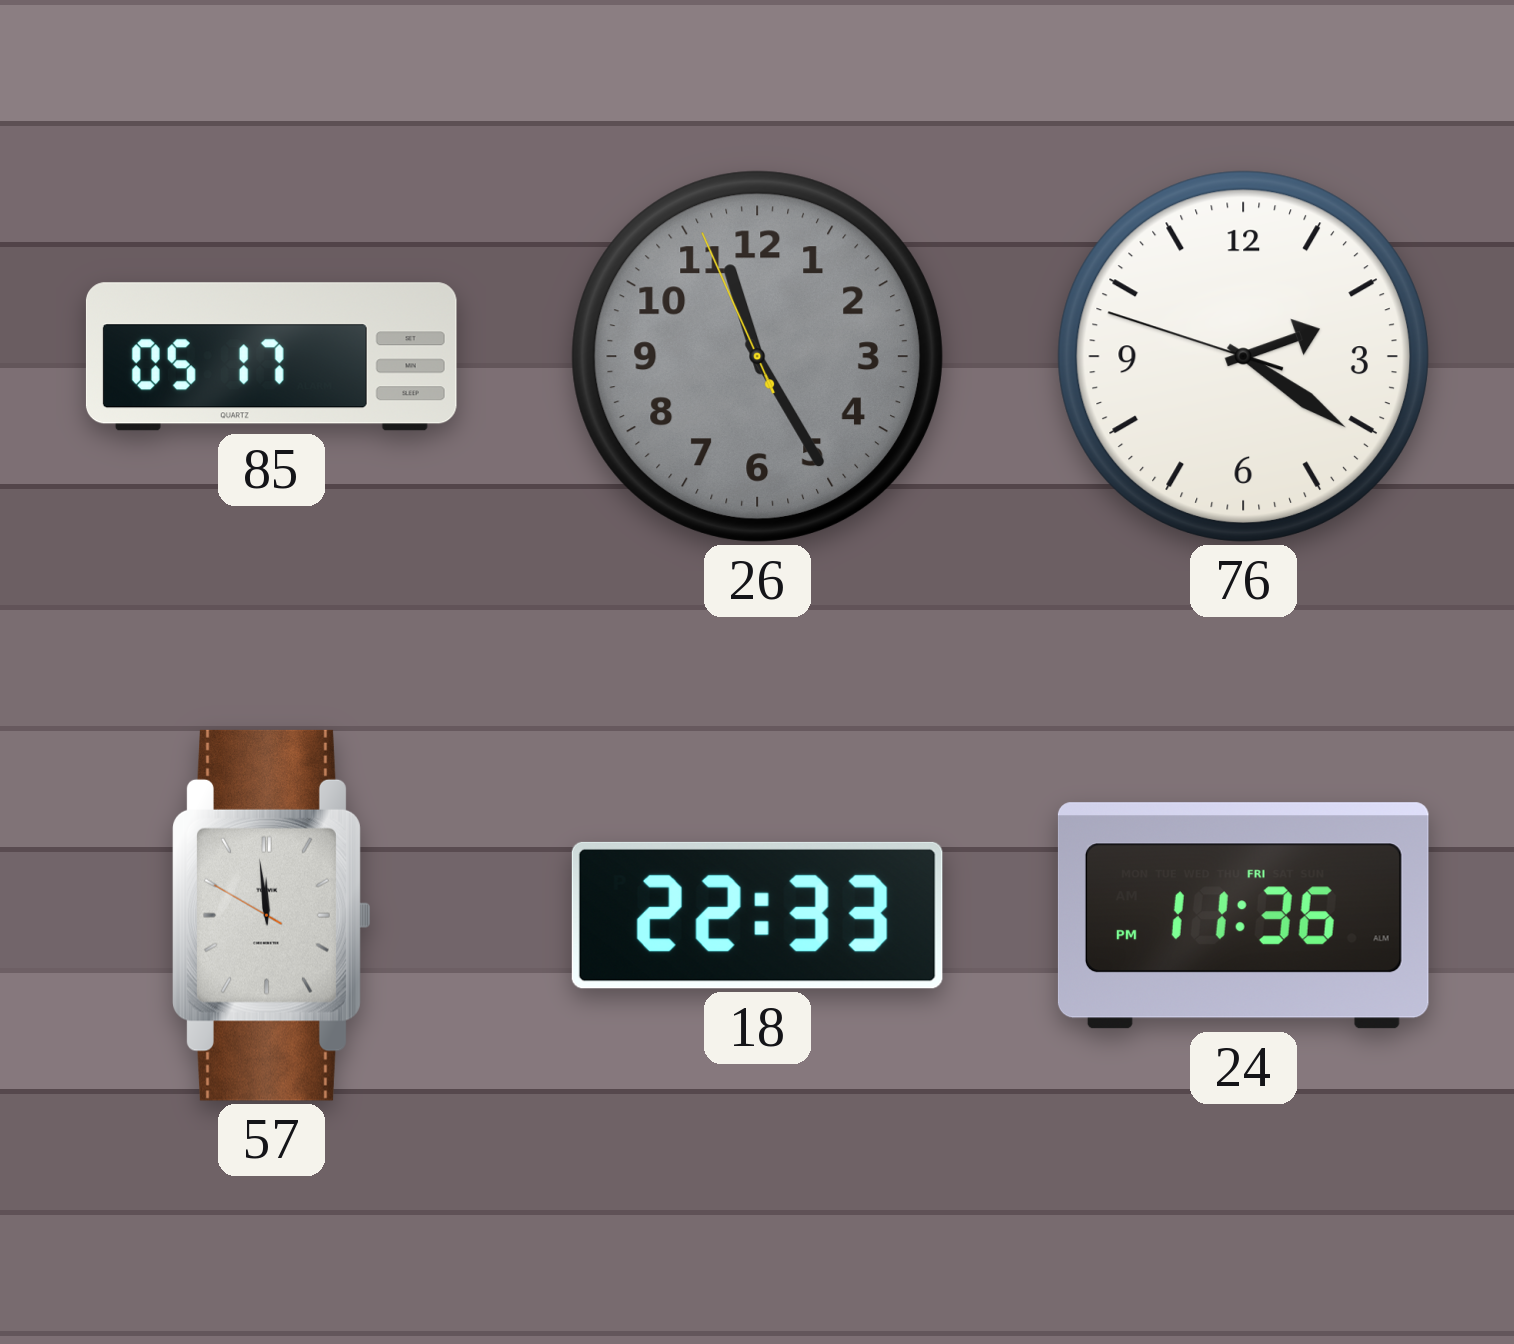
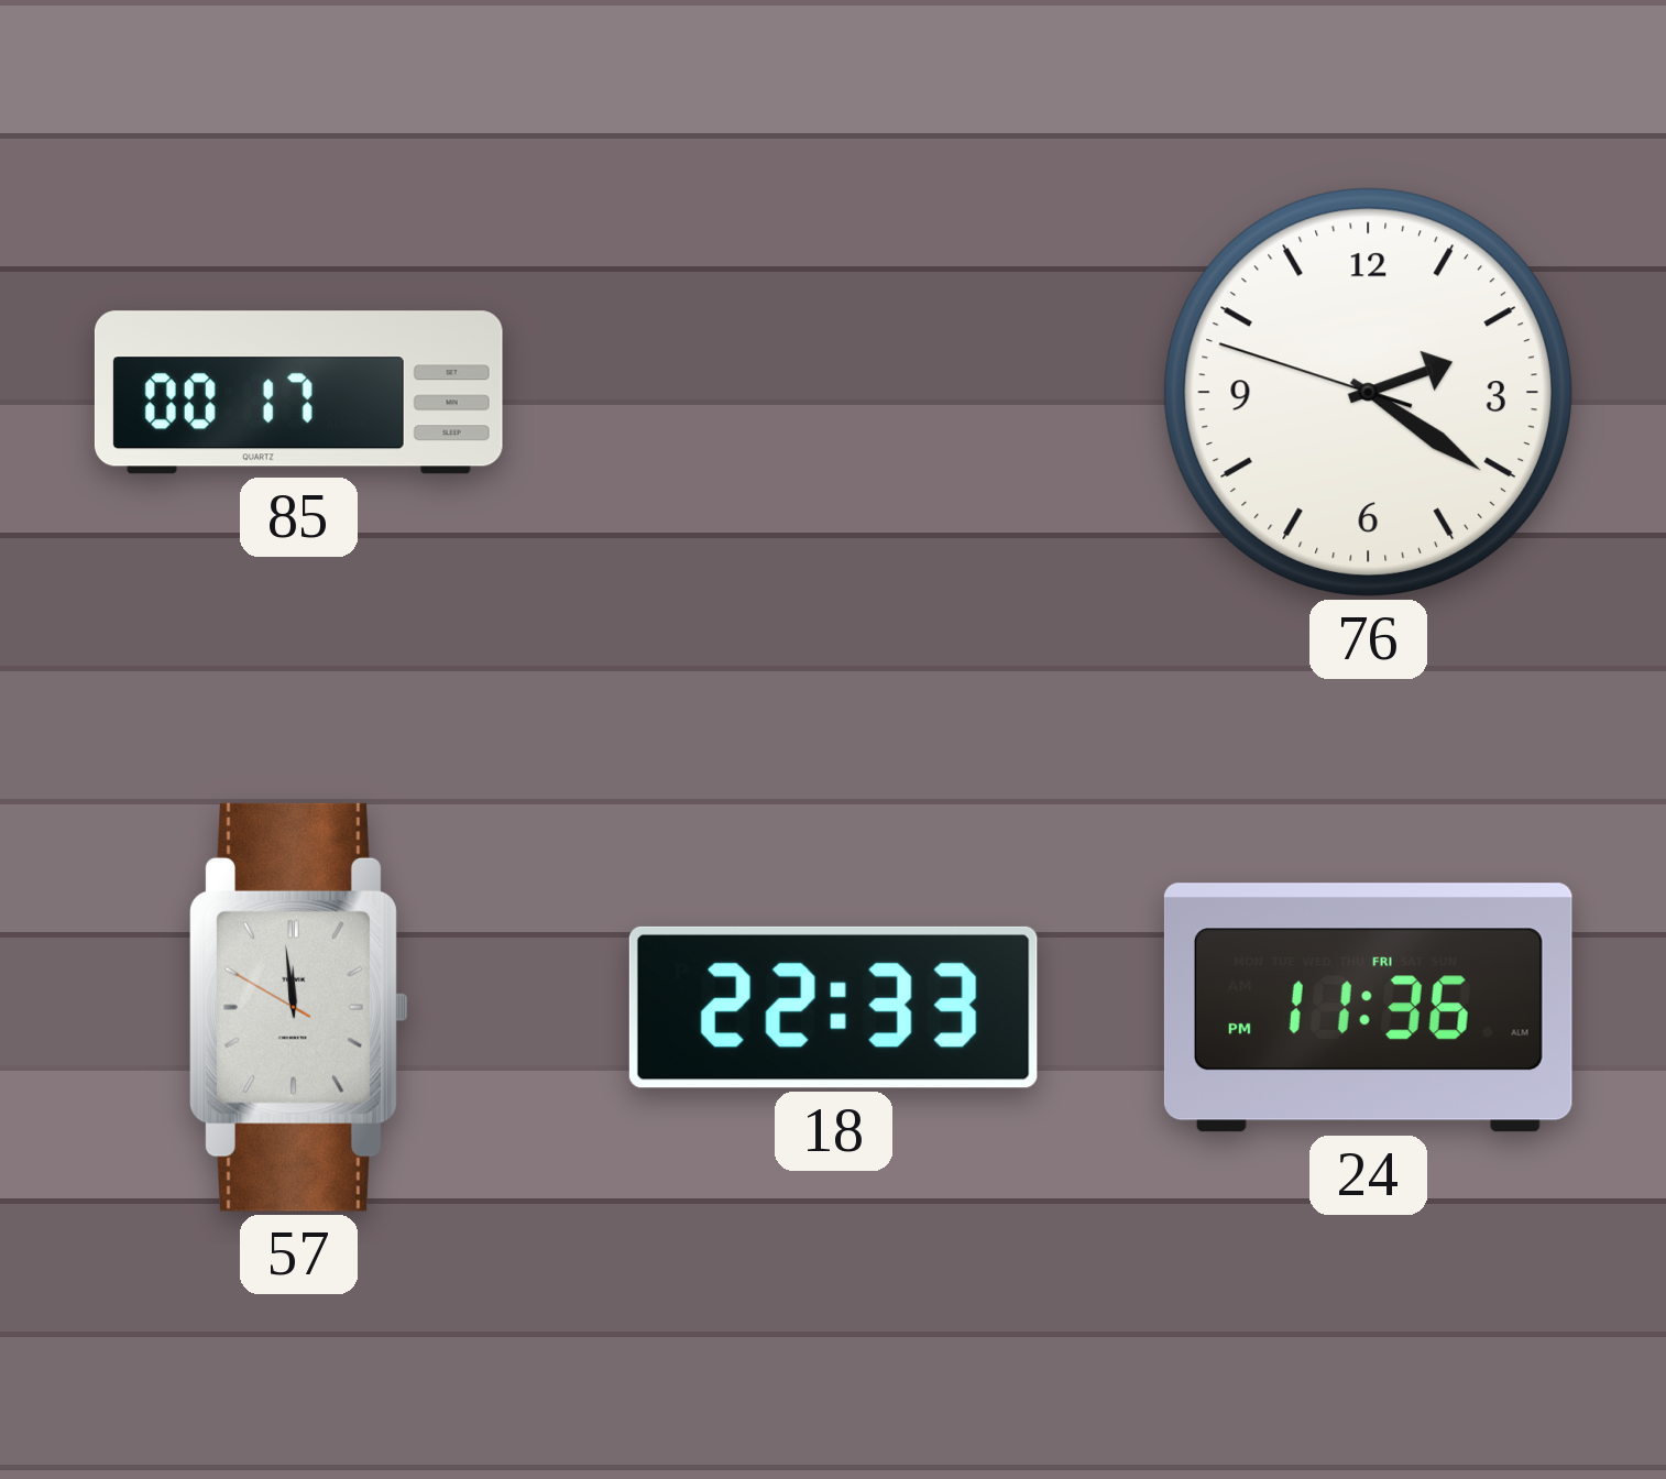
85: 05:17 -> 00:17
26: 11:24 -> none
